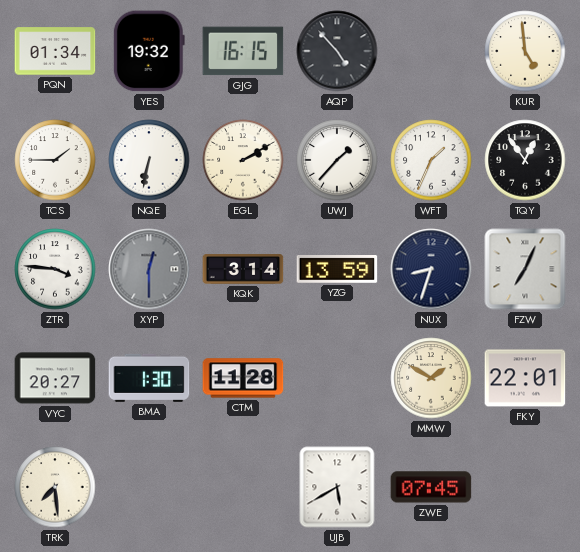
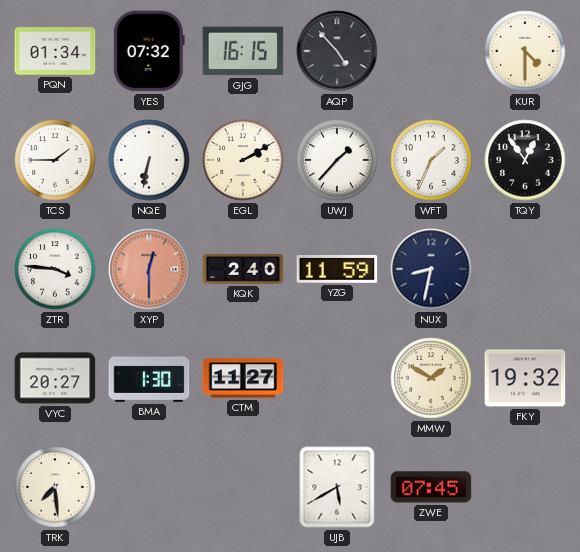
YES: 19:32 -> 07:32
KUR: 4:59 -> 4:30
XYP dial: grey -> salmon
KQK: 3:14 -> 2:40
YZG: 13:59 -> 11:59
NUX: 8:33 -> 8:32
FZW: 7:04 -> none
CTM: 11:28 -> 11:27
FKY: 22:01 -> 19:32
